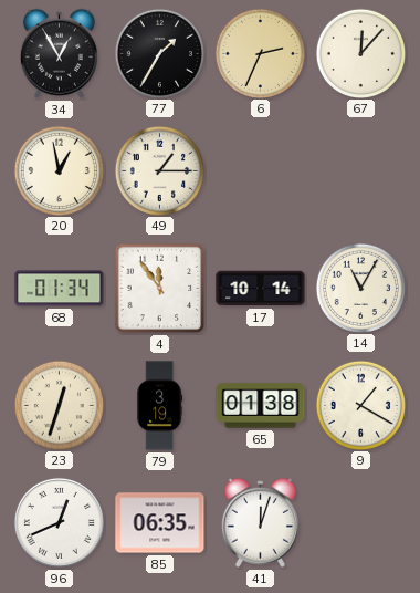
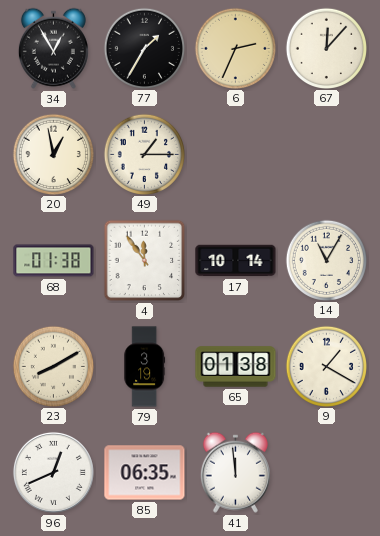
68: 01:34 -> 01:38
23: 12:33 -> 8:10
41: 12:03 -> 11:59
